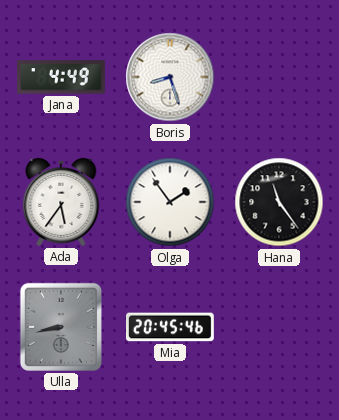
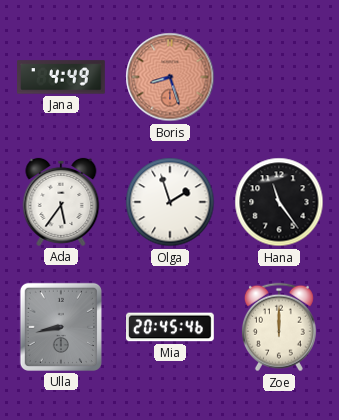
Boris dial: white -> salmon
Olga: 1:54 -> 1:57
Zoe: none -> 12:00
